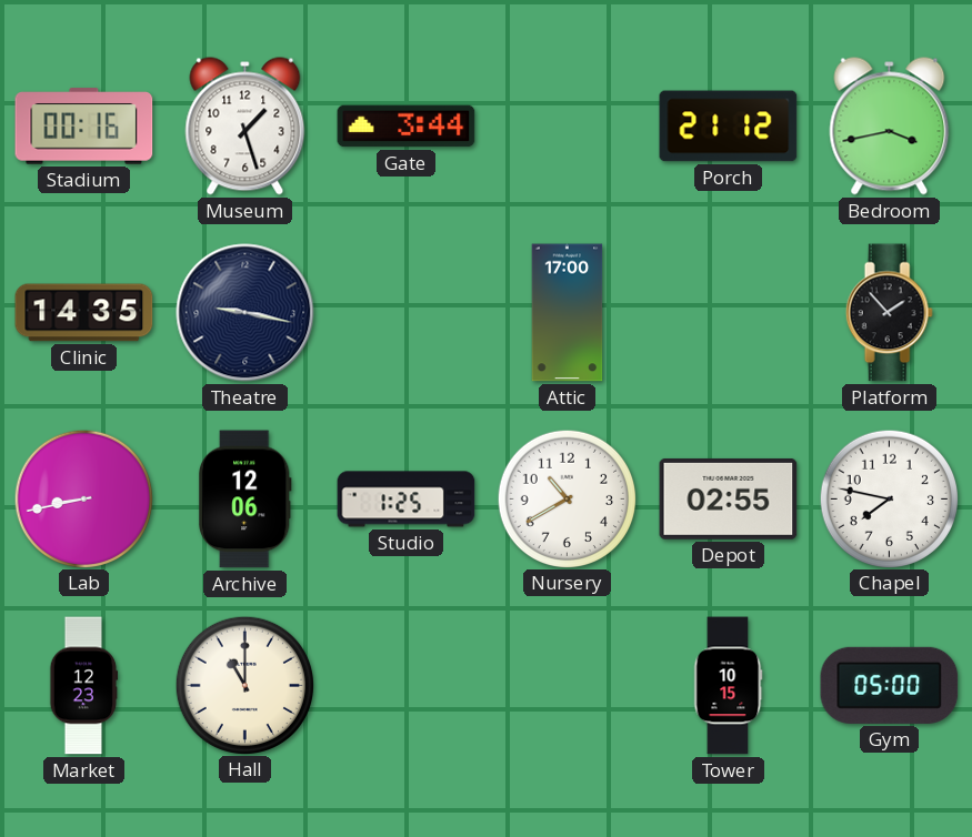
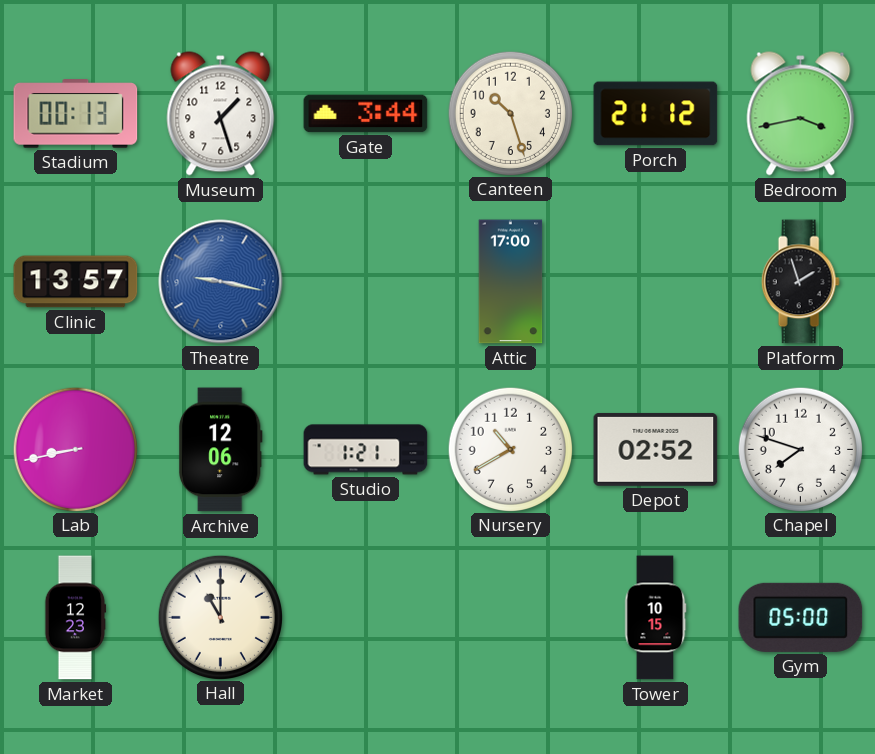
Stadium: 00:16 -> 00:13
Canteen: none -> 10:27
Clinic: 14:35 -> 13:57
Theatre dial: navy -> blue
Platform: 1:53 -> 1:57
Studio: 1:25 -> 1:21
Depot: 02:55 -> 02:52
Chapel: 7:47 -> 7:48
